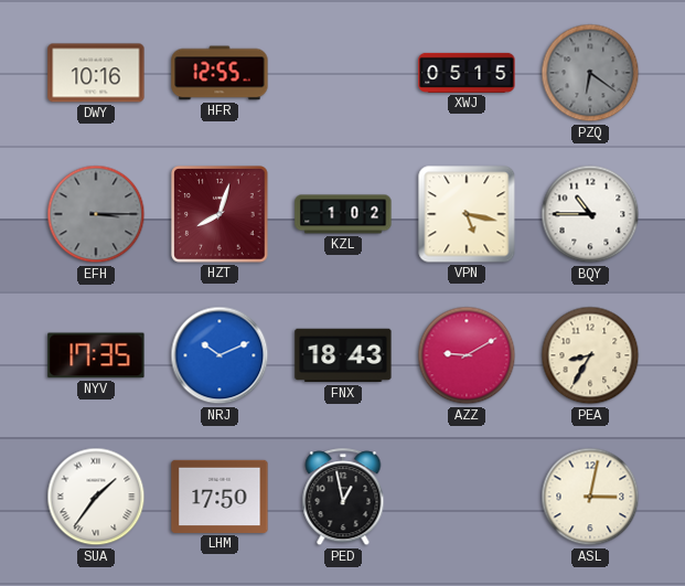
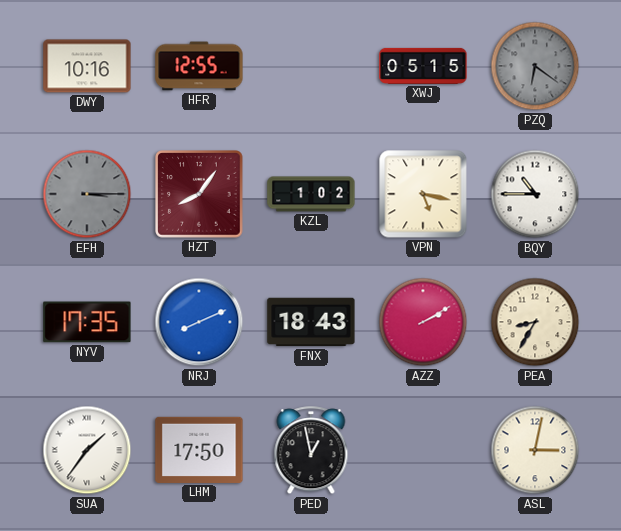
HZT: 8:03 -> 8:06
NRJ: 10:11 -> 8:11
AZZ: 9:10 -> 2:10
